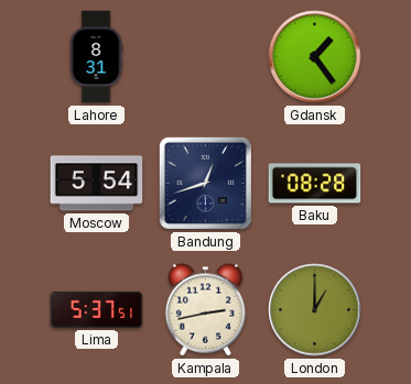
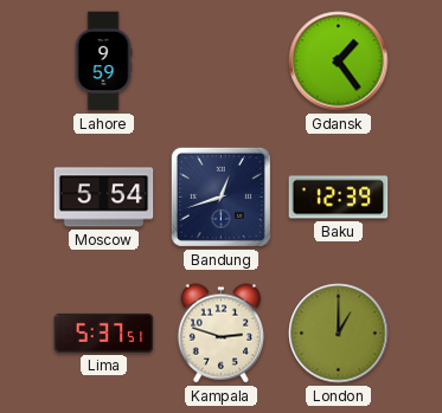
Lahore: 8:31 -> 9:59
Baku: 08:28 -> 12:39
Kampala: 2:43 -> 2:48
